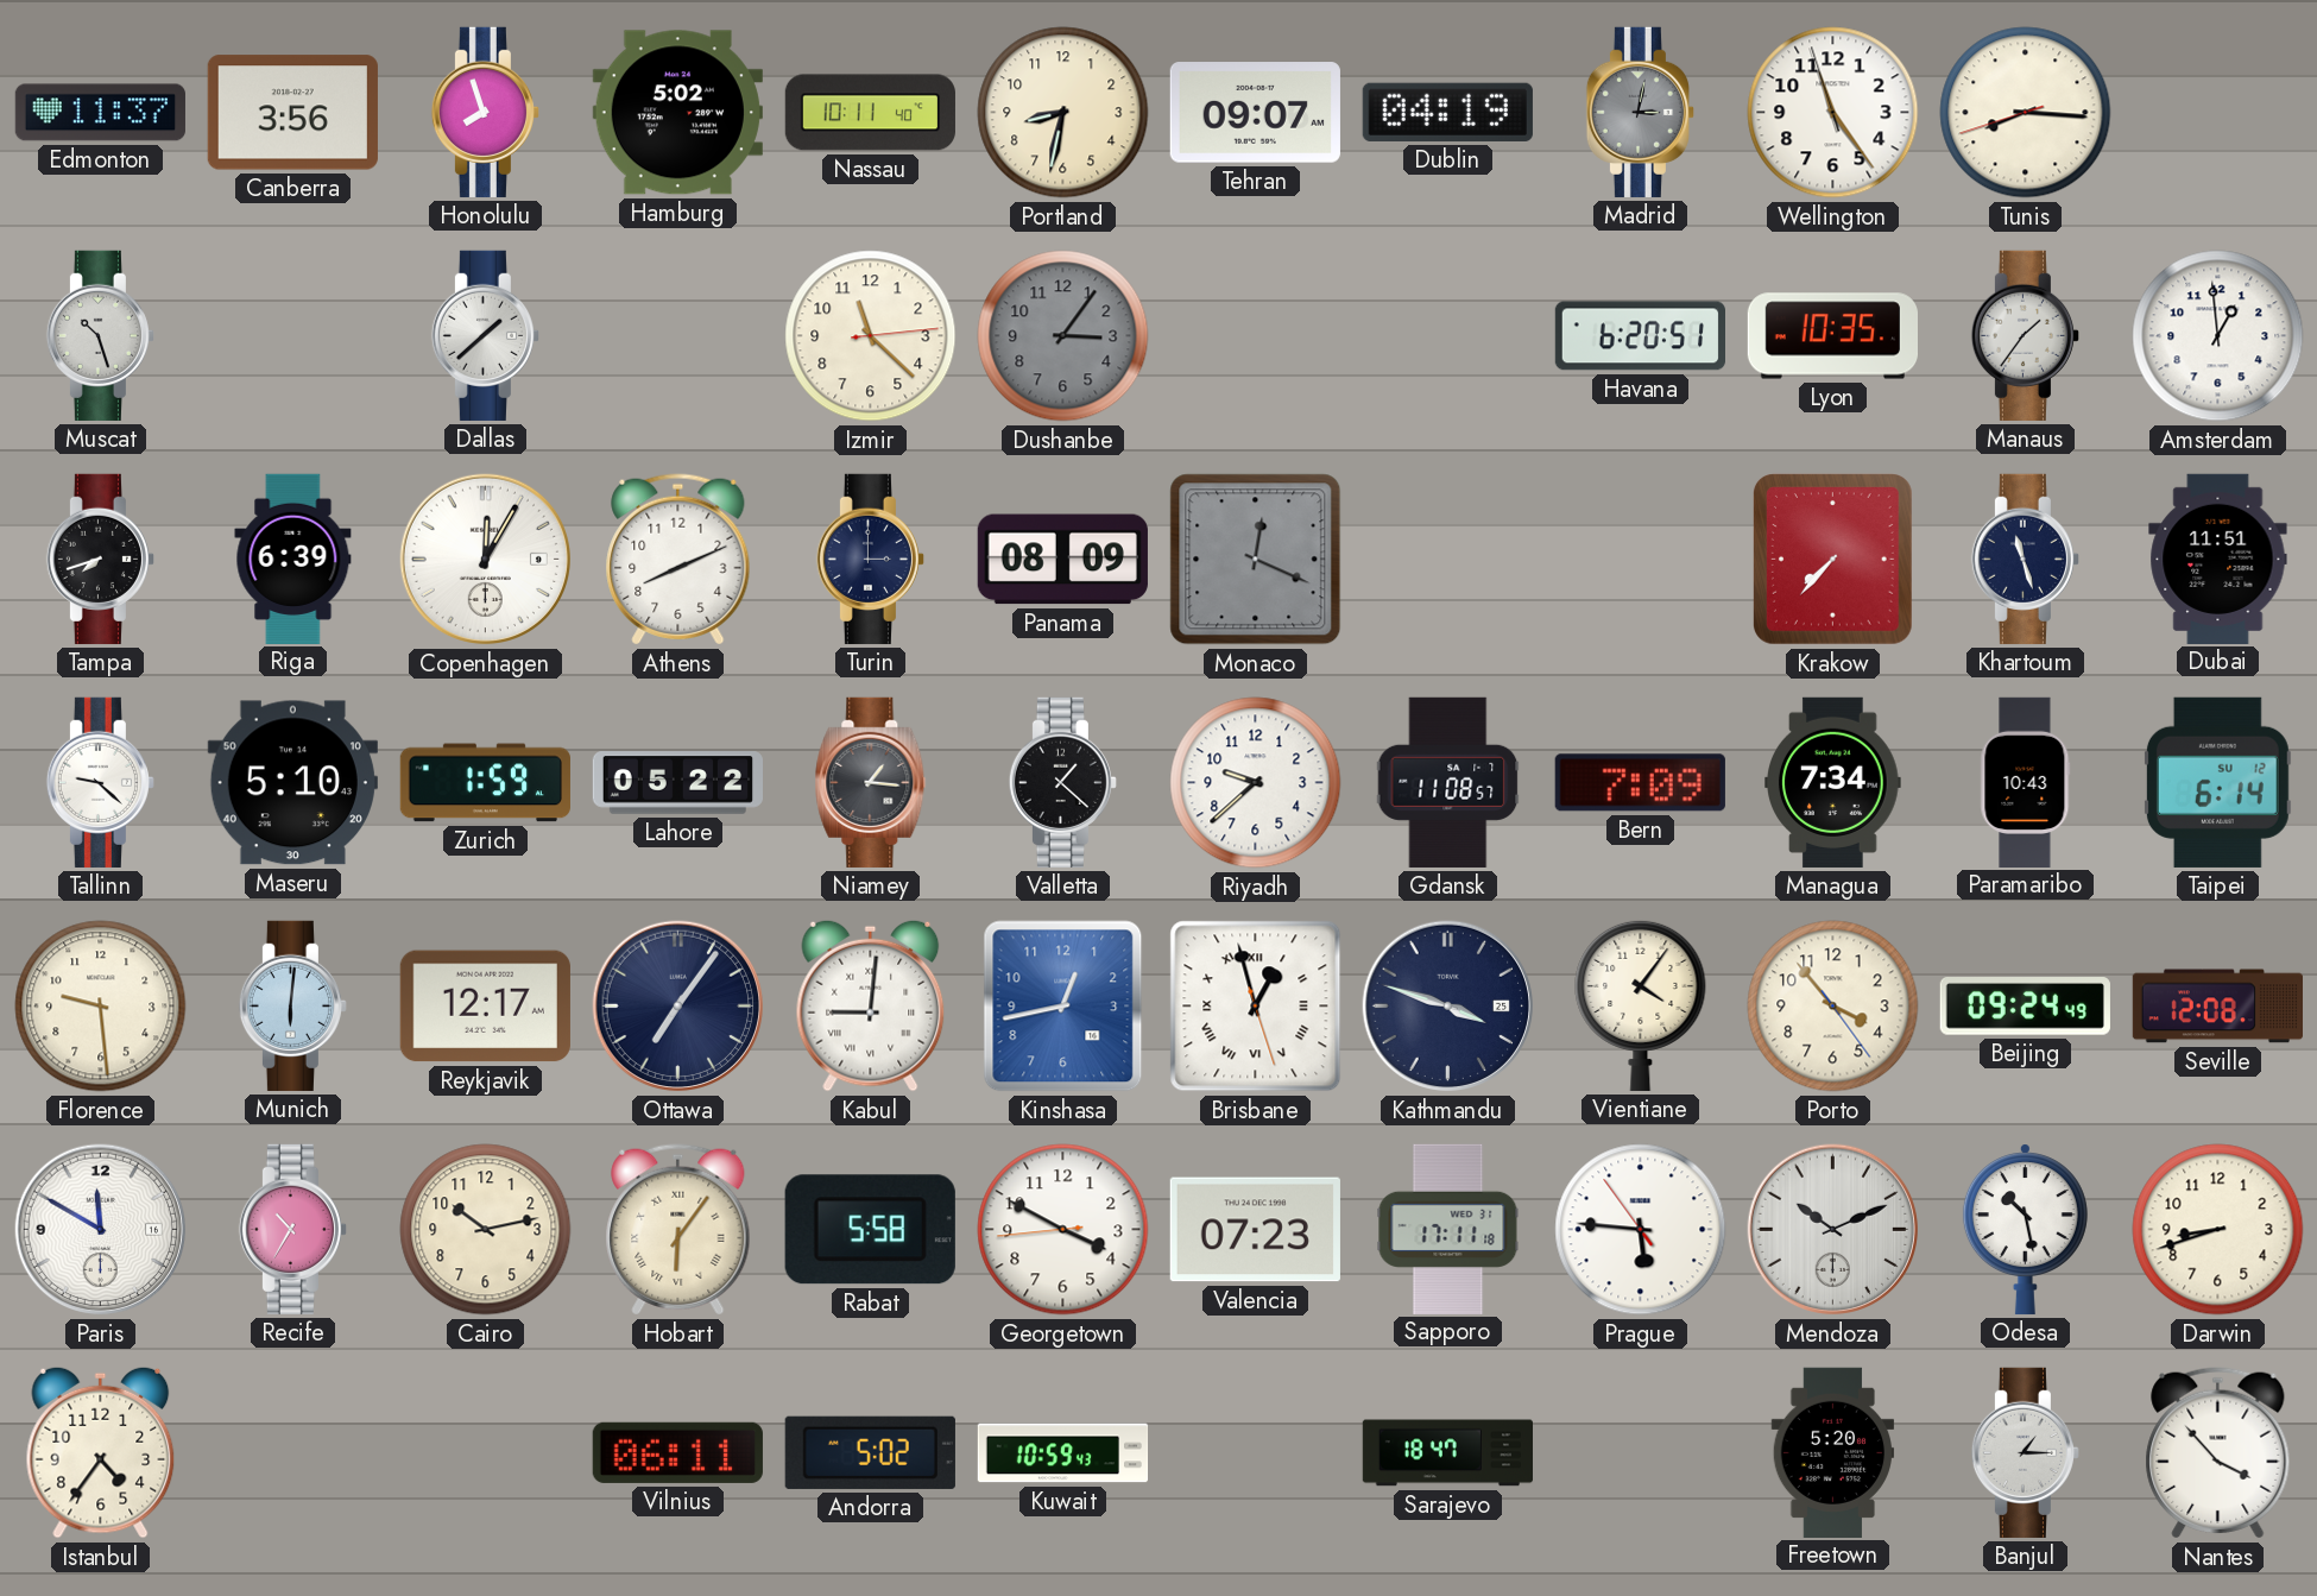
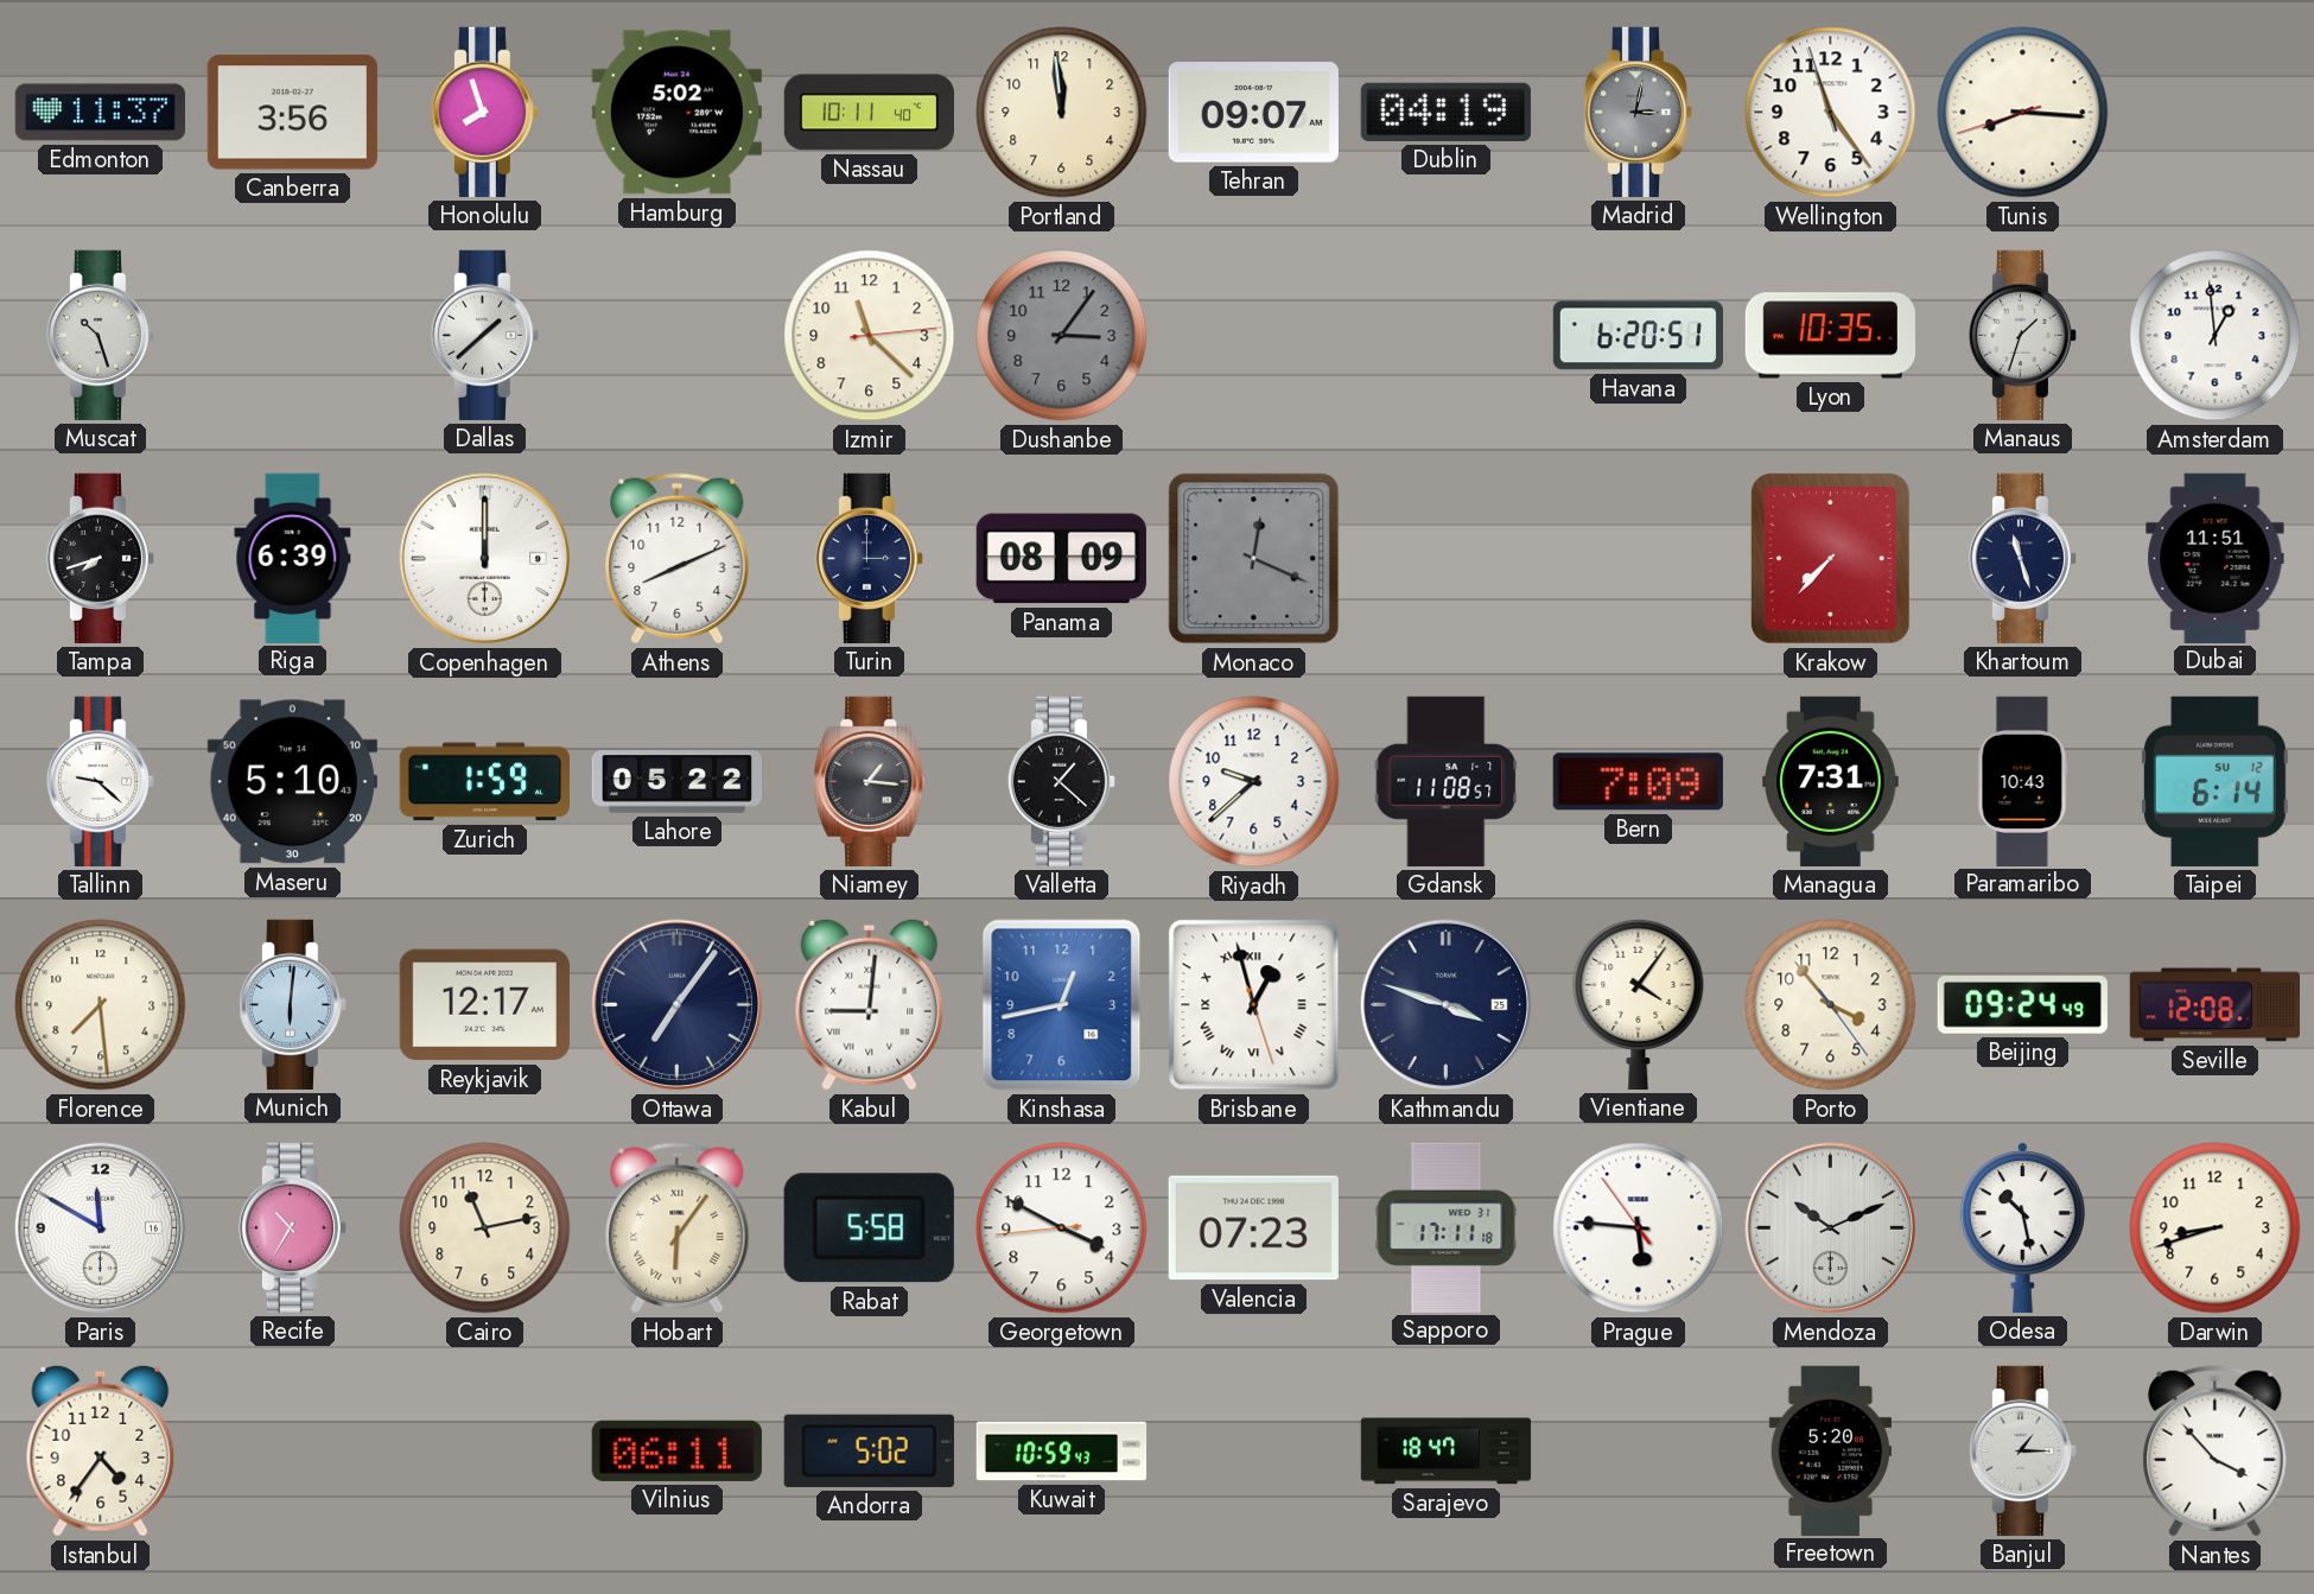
Portland: 8:32 -> 11:59
Manaus: 1:36 -> 1:33
Copenhagen: 12:05 -> 12:00
Managua: 7:34 -> 7:31
Florence: 9:29 -> 7:29
Cairo: 10:13 -> 11:13
